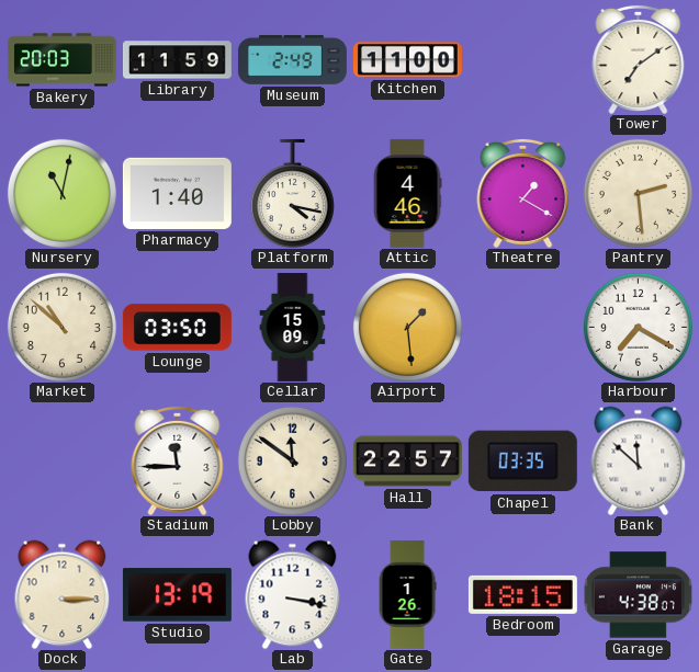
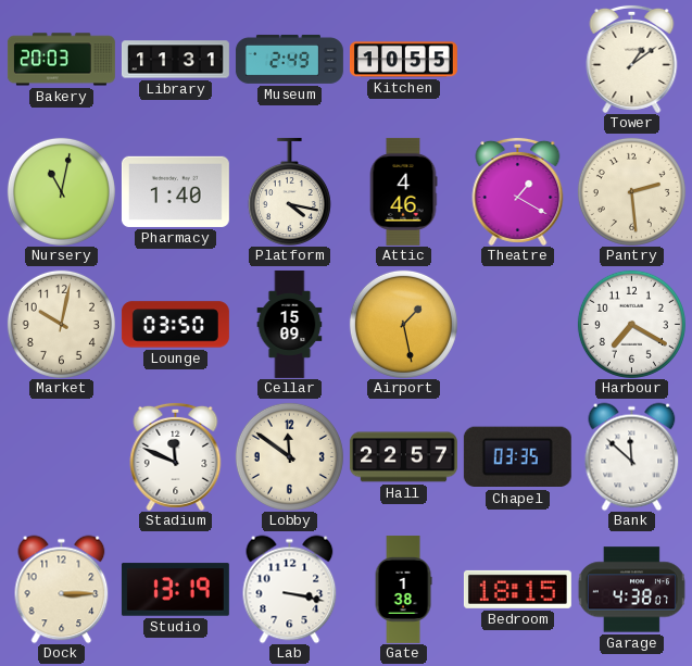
Library: 11:59 -> 11:31
Kitchen: 11:00 -> 10:55
Tower: 7:09 -> 1:09
Market: 10:52 -> 10:02
Airport: 1:29 -> 1:28
Stadium: 11:45 -> 11:49
Gate: 1:26 -> 1:38
